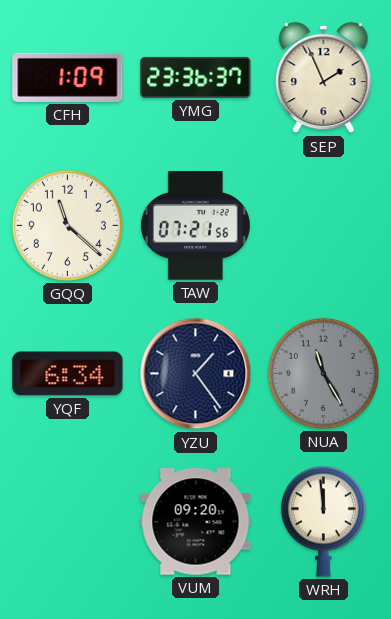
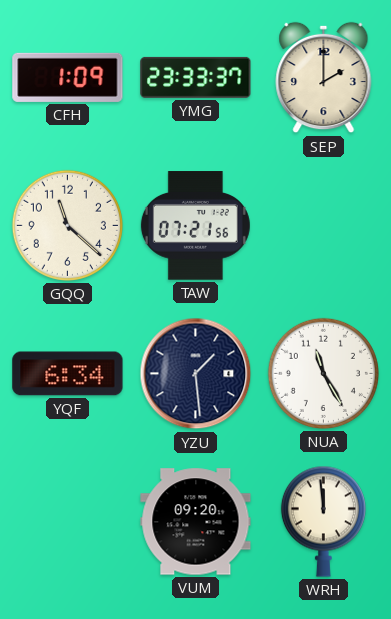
YMG: 23:36 -> 23:33
SEP: 1:56 -> 2:00
YZU: 1:24 -> 1:29
NUA dial: grey -> white
